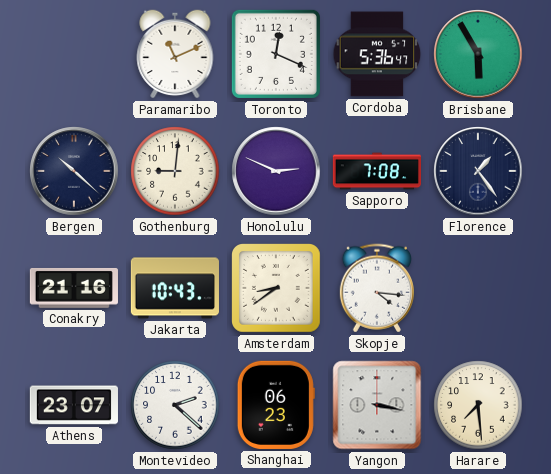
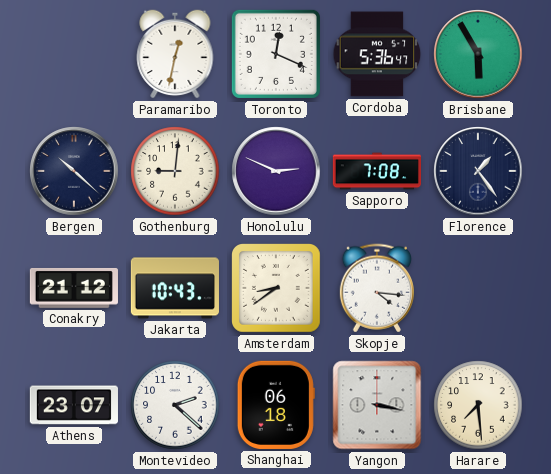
Paramaribo: 11:11 -> 12:32
Conakry: 21:16 -> 21:12
Shanghai: 06:23 -> 06:18
